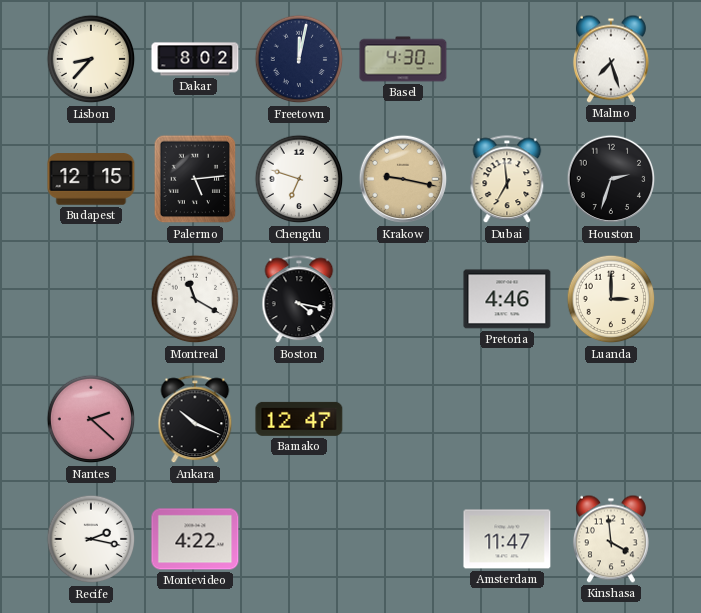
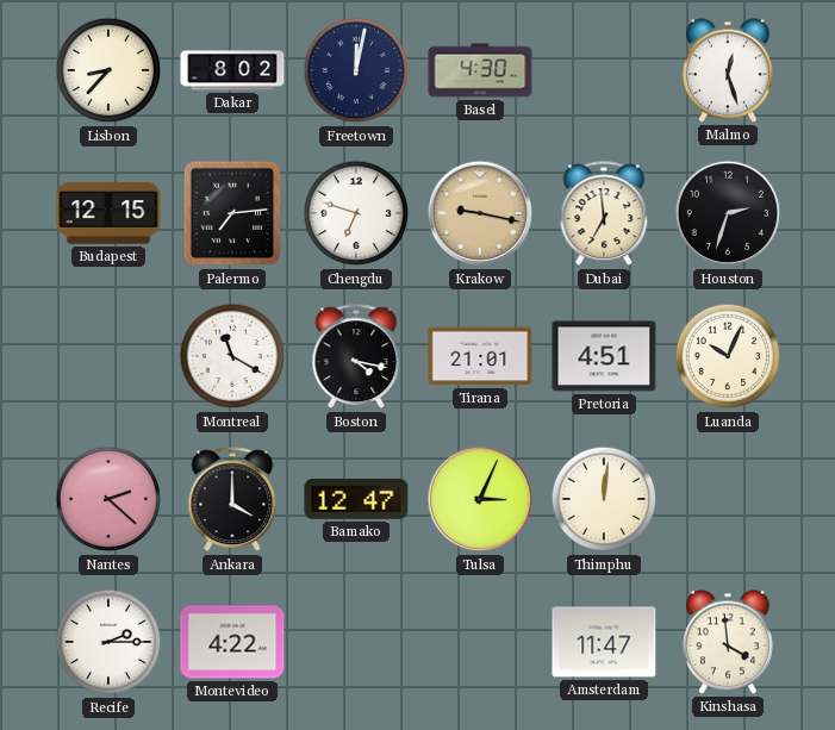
Malmo: 7:27 -> 12:27
Palermo: 5:14 -> 7:14
Tirana: none -> 21:01
Pretoria: 4:46 -> 4:51
Luanda: 3:00 -> 10:04
Ankara: 10:19 -> 4:00
Tulsa: none -> 3:04
Thimphu: none -> 12:01
Recife: 2:17 -> 2:15
